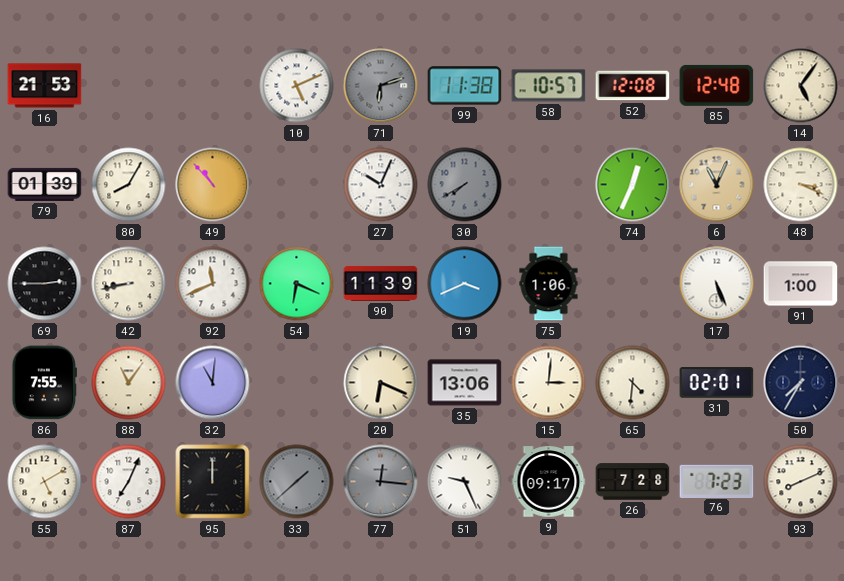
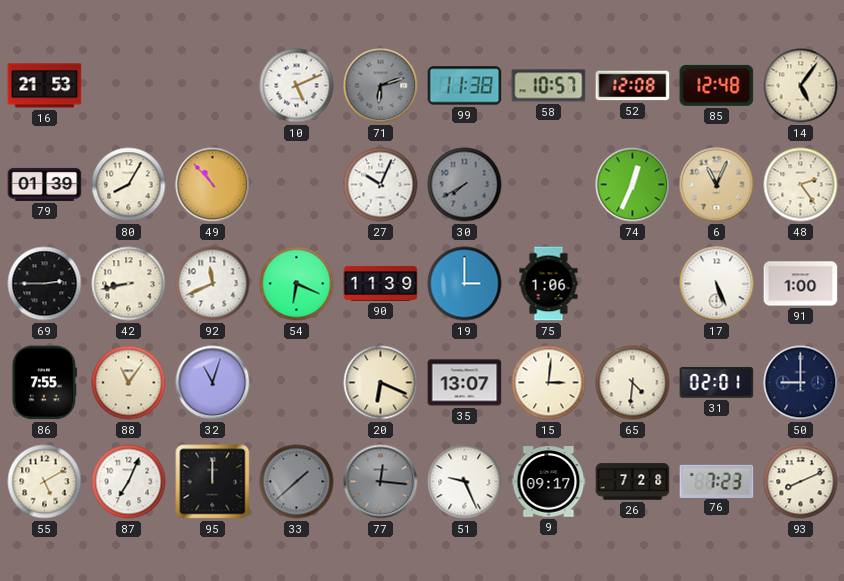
48: 3:19 -> 2:24
19: 3:41 -> 3:00
32: 11:01 -> 11:03
35: 13:06 -> 13:07
50: 7:35 -> 9:00
